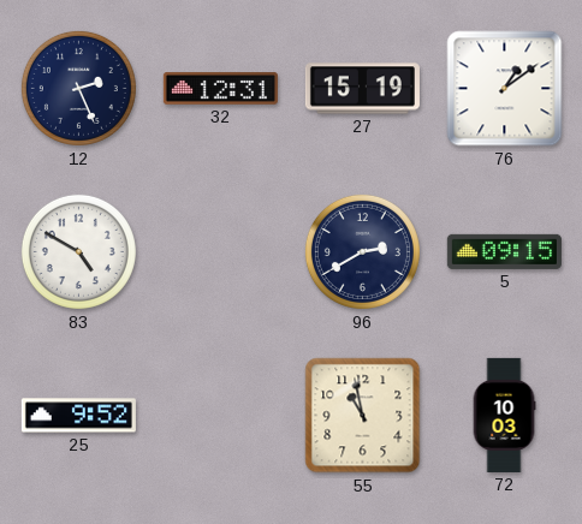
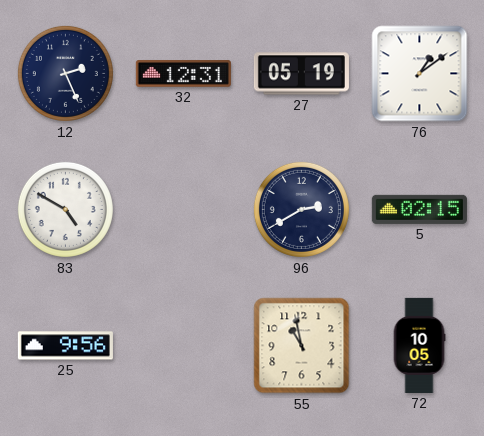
27: 15:19 -> 05:19
5: 09:15 -> 02:15
25: 9:52 -> 9:56
72: 10:03 -> 10:05
